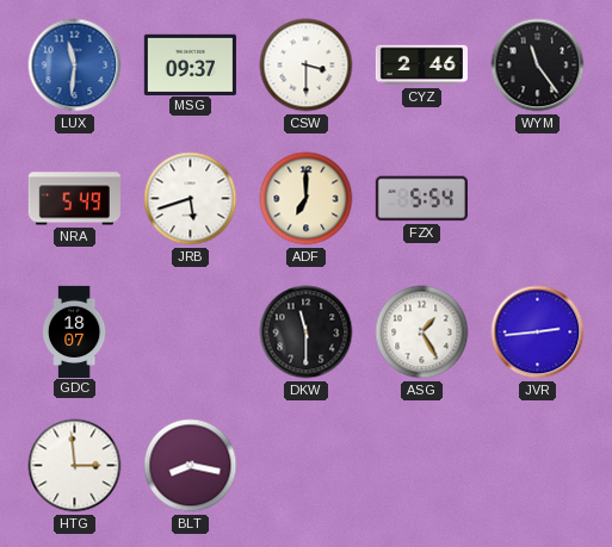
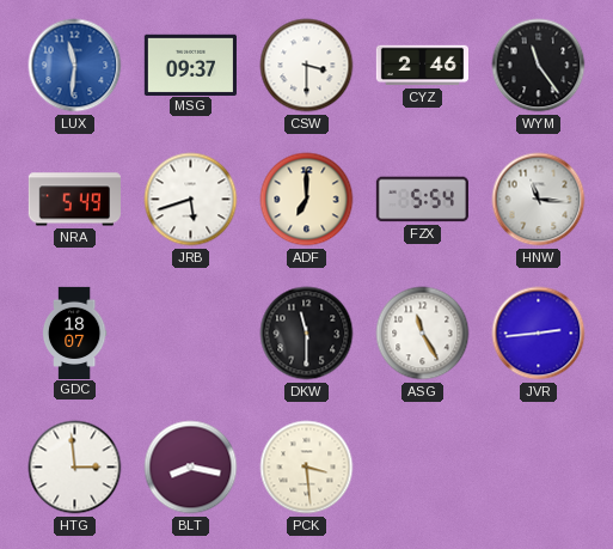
HNW: none -> 11:16
ASG: 1:25 -> 11:25
PCK: none -> 3:29
